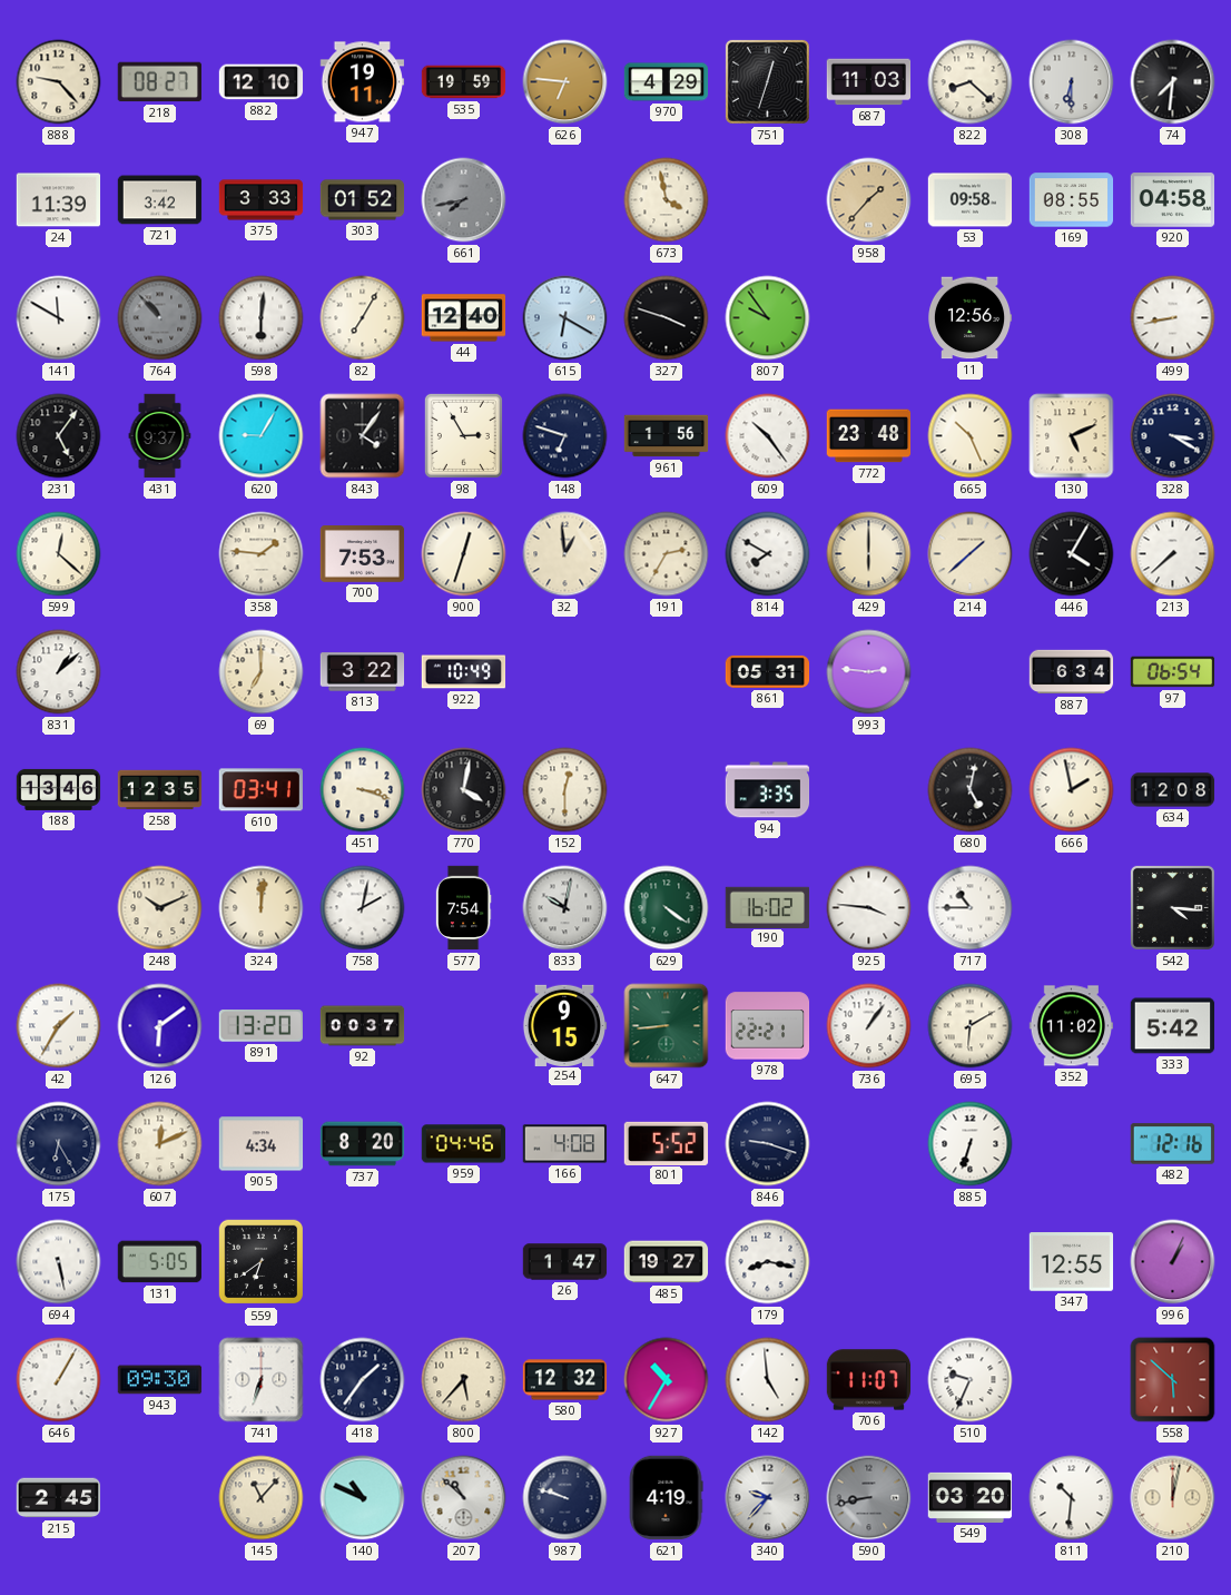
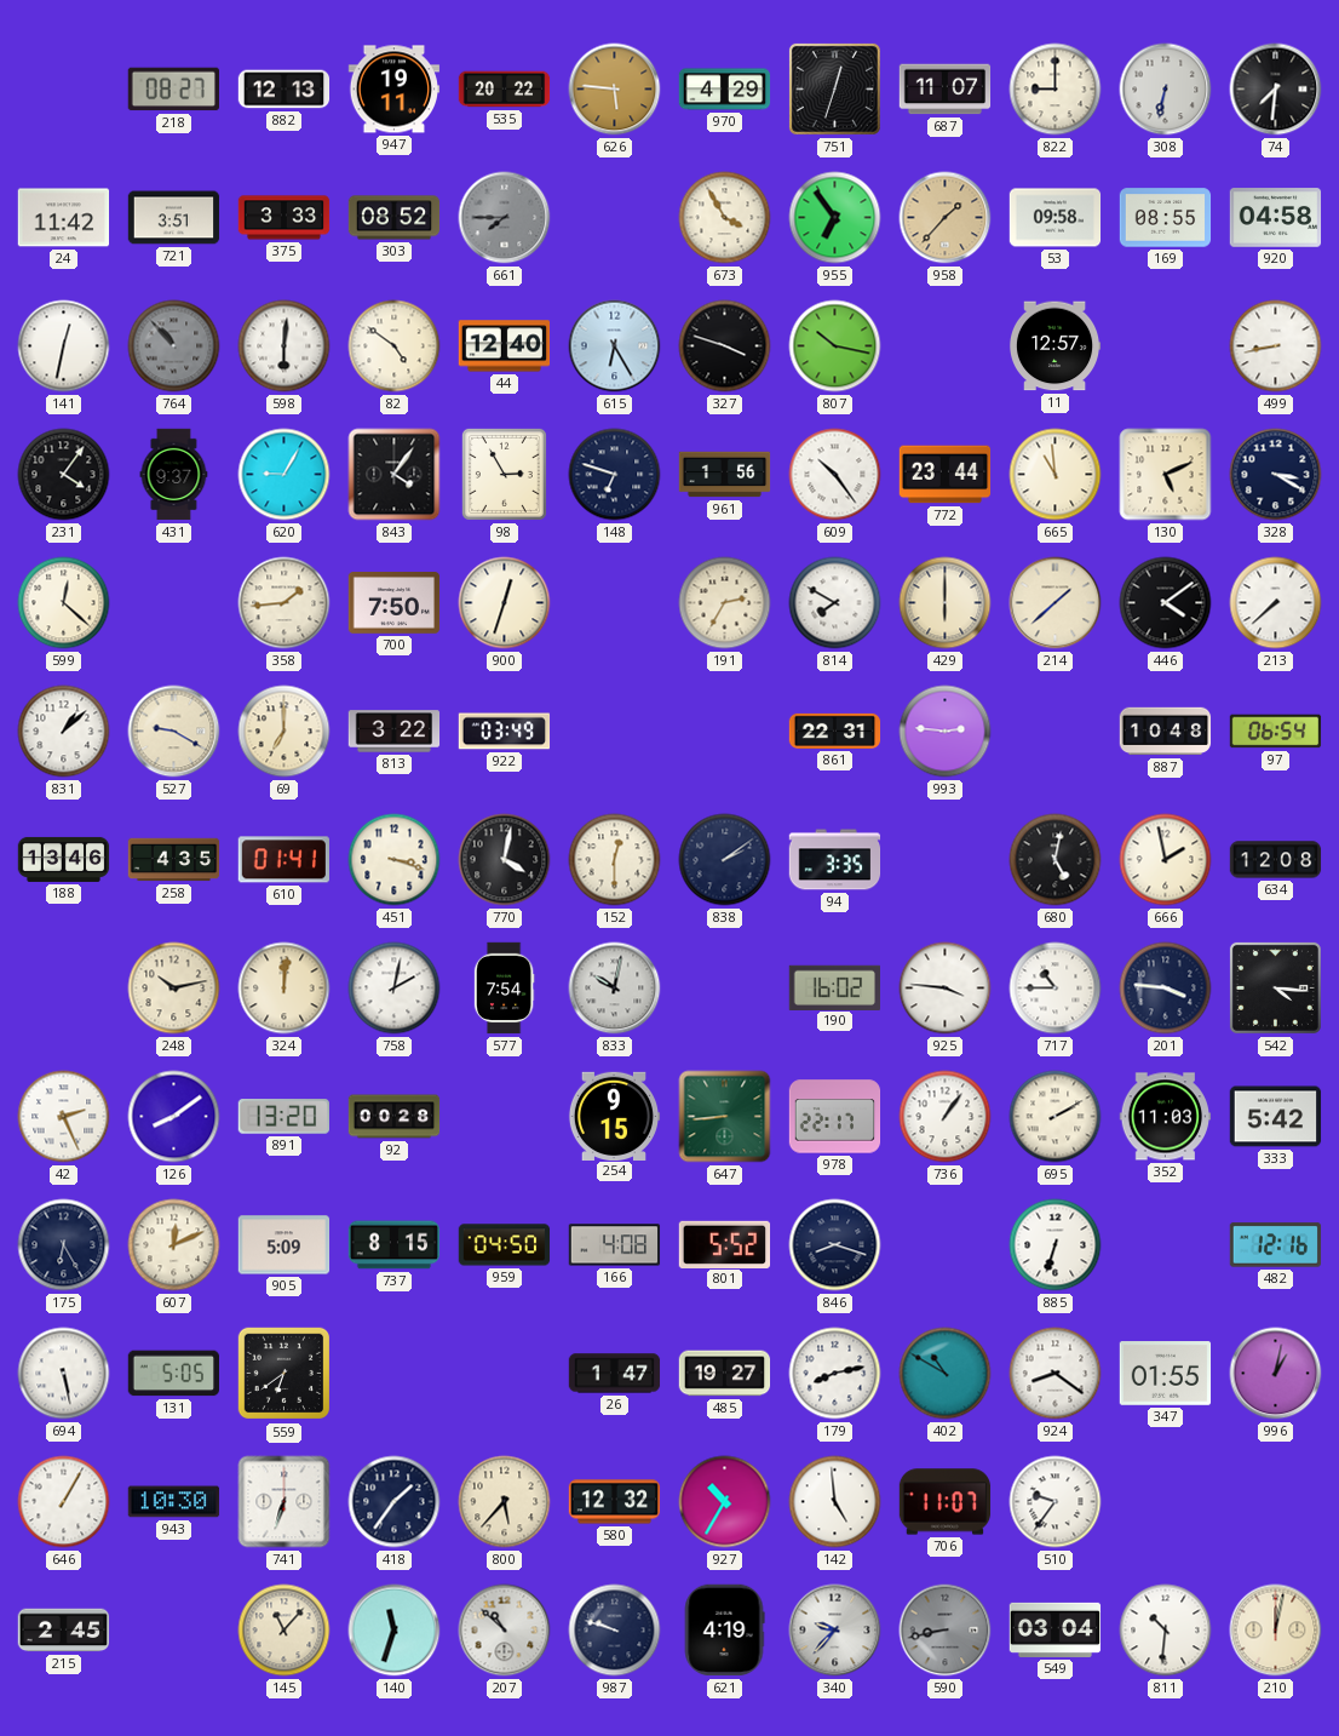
888: 9:23 -> none
882: 12:10 -> 12:13
535: 19:59 -> 20:22
626: 6:46 -> 5:46
687: 11:03 -> 11:07
822: 8:22 -> 9:00
308: 6:30 -> 6:32
24: 11:39 -> 11:42
721: 3:42 -> 3:51
303: 01:52 -> 08:52
661: 7:43 -> 7:45
673: 3:58 -> 3:55
955: none -> 6:54
141: 11:50 -> 12:32
82: 7:05 -> 4:51
615: 6:20 -> 6:25
807: 9:54 -> 10:17
11: 12:56 -> 12:57
231: 5:06 -> 4:06
772: 23:48 -> 23:44
665: 10:26 -> 10:59
358: 1:46 -> 1:44
700: 7:53 -> 7:50
32: 12:59 -> none
446: 4:05 -> 4:09
527: none -> 9:20
922: 10:49 -> 03:49
861: 05:31 -> 22:31
887: 6:34 -> 10:48
258: 12:35 -> 4:35
610: 03:41 -> 01:41
838: none -> 2:09
248: 10:11 -> 10:13
629: 4:21 -> none
201: none -> 3:46
42: 1:35 -> 2:26
126: 6:09 -> 8:09
92: 00:37 -> 00:28
978: 22:21 -> 22:17
695: 6:10 -> 2:10
352: 11:02 -> 11:03
905: 4:34 -> 5:09
737: 8:20 -> 8:15
959: 04:46 -> 04:50
846: 9:18 -> 8:18
179: 8:17 -> 8:13
402: none -> 10:50
924: none -> 8:21
347: 12:55 -> 01:55
996: 1:04 -> 1:02
943: 09:30 -> 10:30
510: 9:34 -> 9:36
558: 5:52 -> none
140: 10:49 -> 11:33
549: 03:20 -> 03:04
